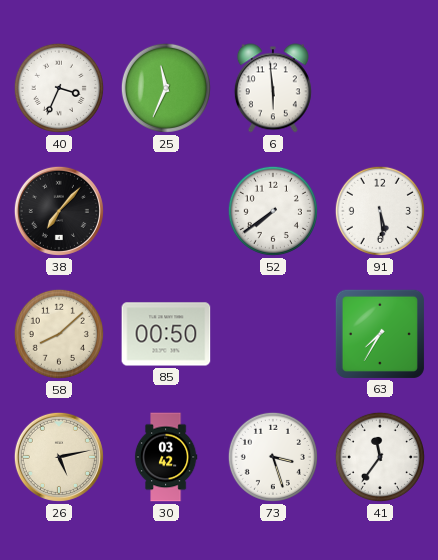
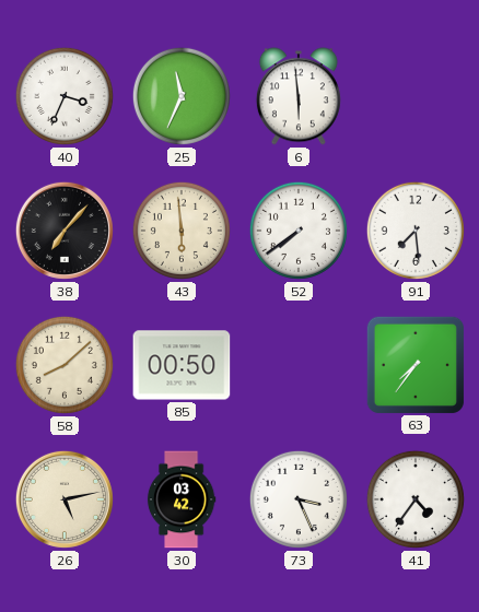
43: none -> 5:59
91: 5:29 -> 7:29
63: 7:35 -> 7:36
73: 3:27 -> 3:26
41: 11:36 -> 4:36
